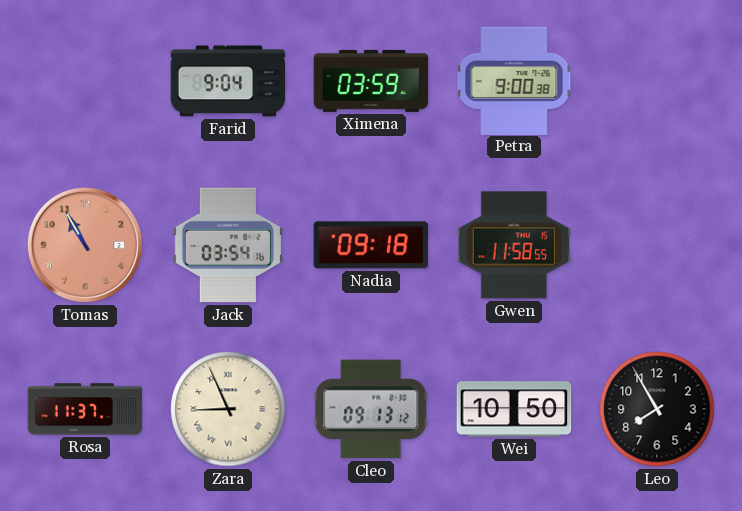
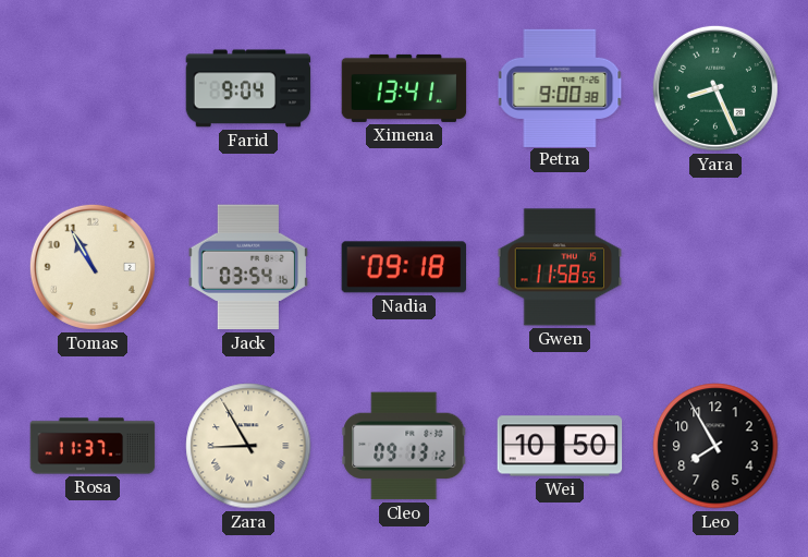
Ximena: 03:59 -> 13:41
Yara: none -> 8:26
Tomas dial: salmon -> cream
Zara: 8:56 -> 8:55
